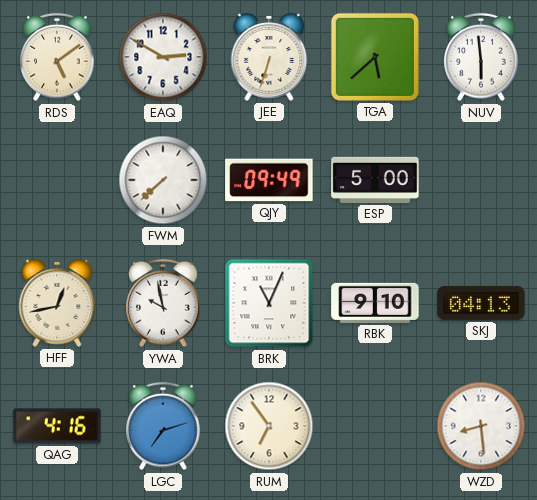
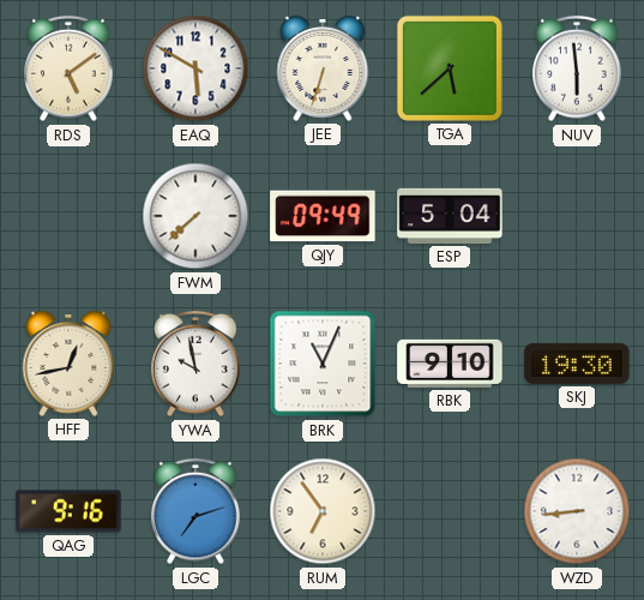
EAQ: 2:50 -> 5:50
ESP: 5:00 -> 5:04
SKJ: 04:13 -> 19:30
QAG: 4:16 -> 9:16
WZD: 8:29 -> 8:44
